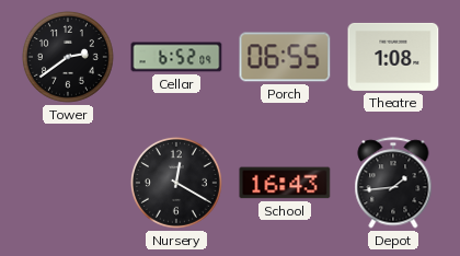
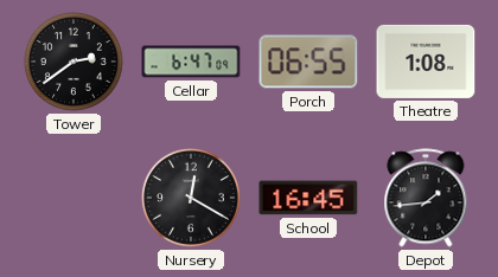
Cellar: 6:52 -> 6:47
School: 16:43 -> 16:45
